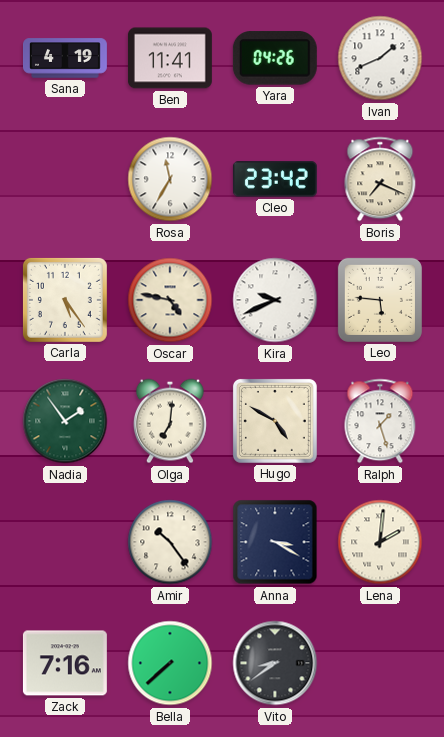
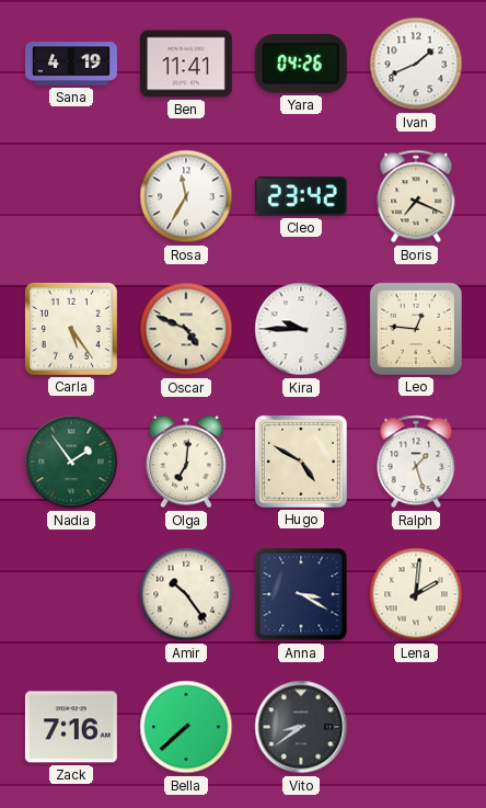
Oscar: 4:47 -> 4:49
Kira: 9:41 -> 9:45
Leo: 5:46 -> 12:46
